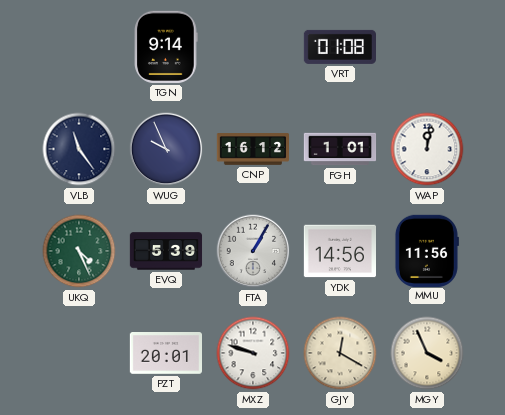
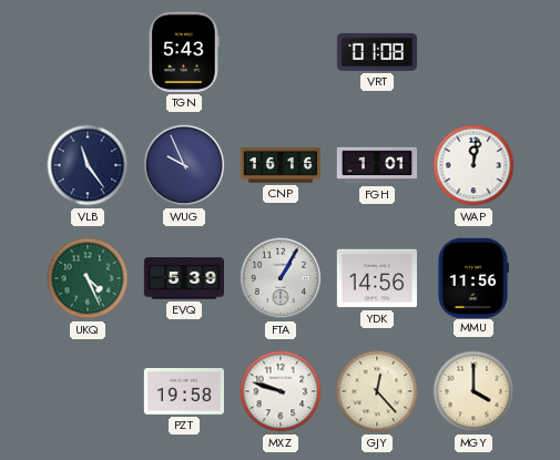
TGN: 9:14 -> 5:43
CNP: 16:12 -> 16:16
PZT: 20:01 -> 19:58
GJY: 12:20 -> 12:23
MGY: 3:56 -> 4:00
